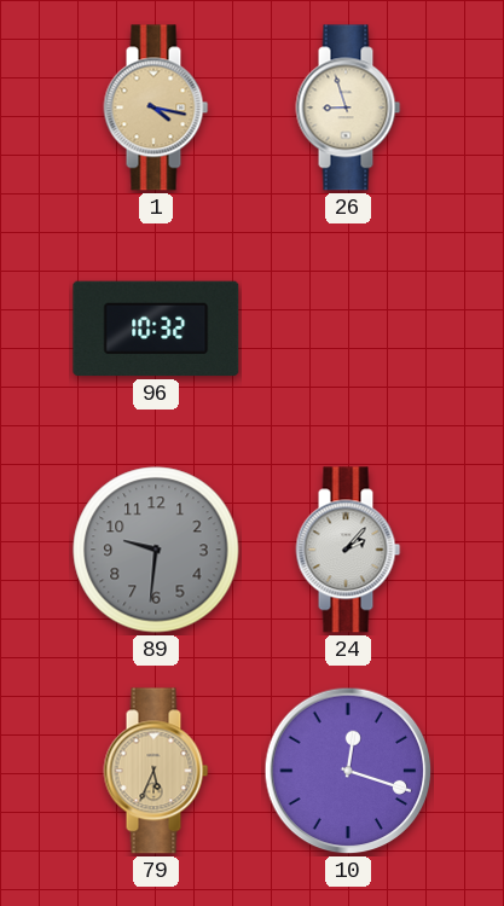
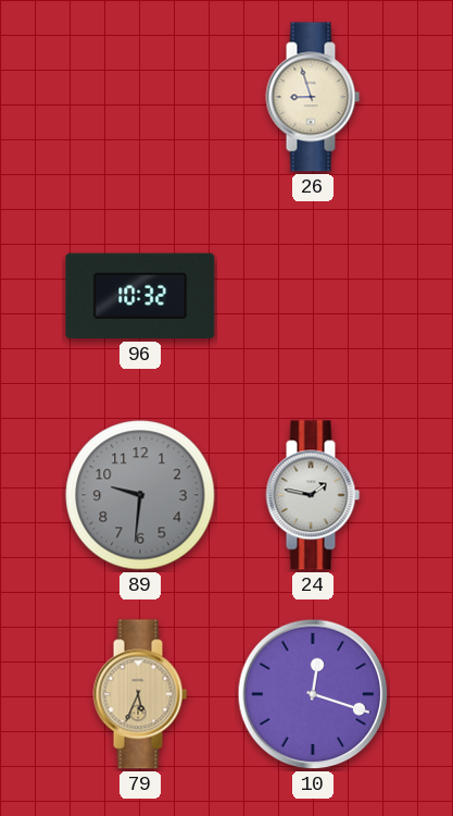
1: 4:17 -> none
24: 2:07 -> 1:47
